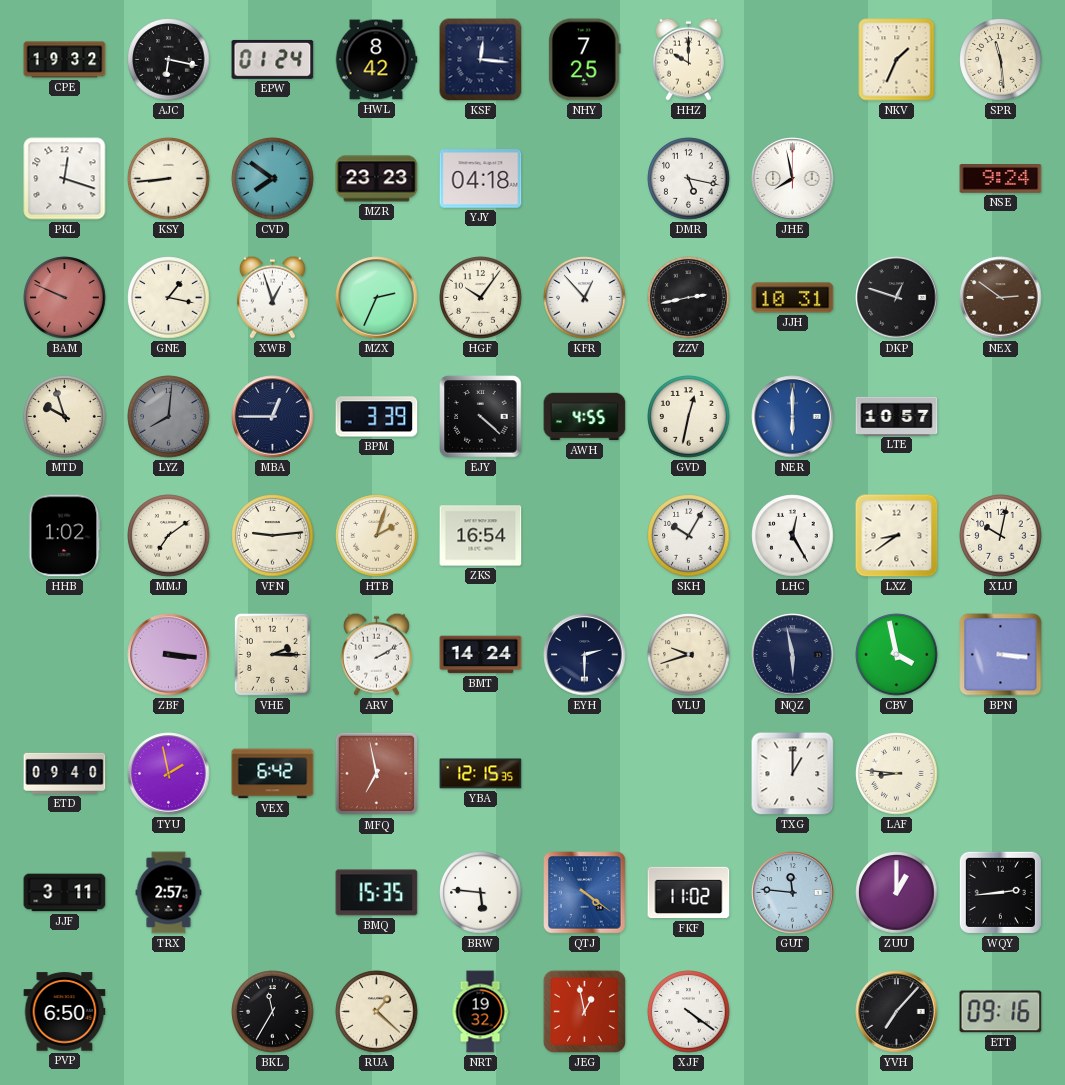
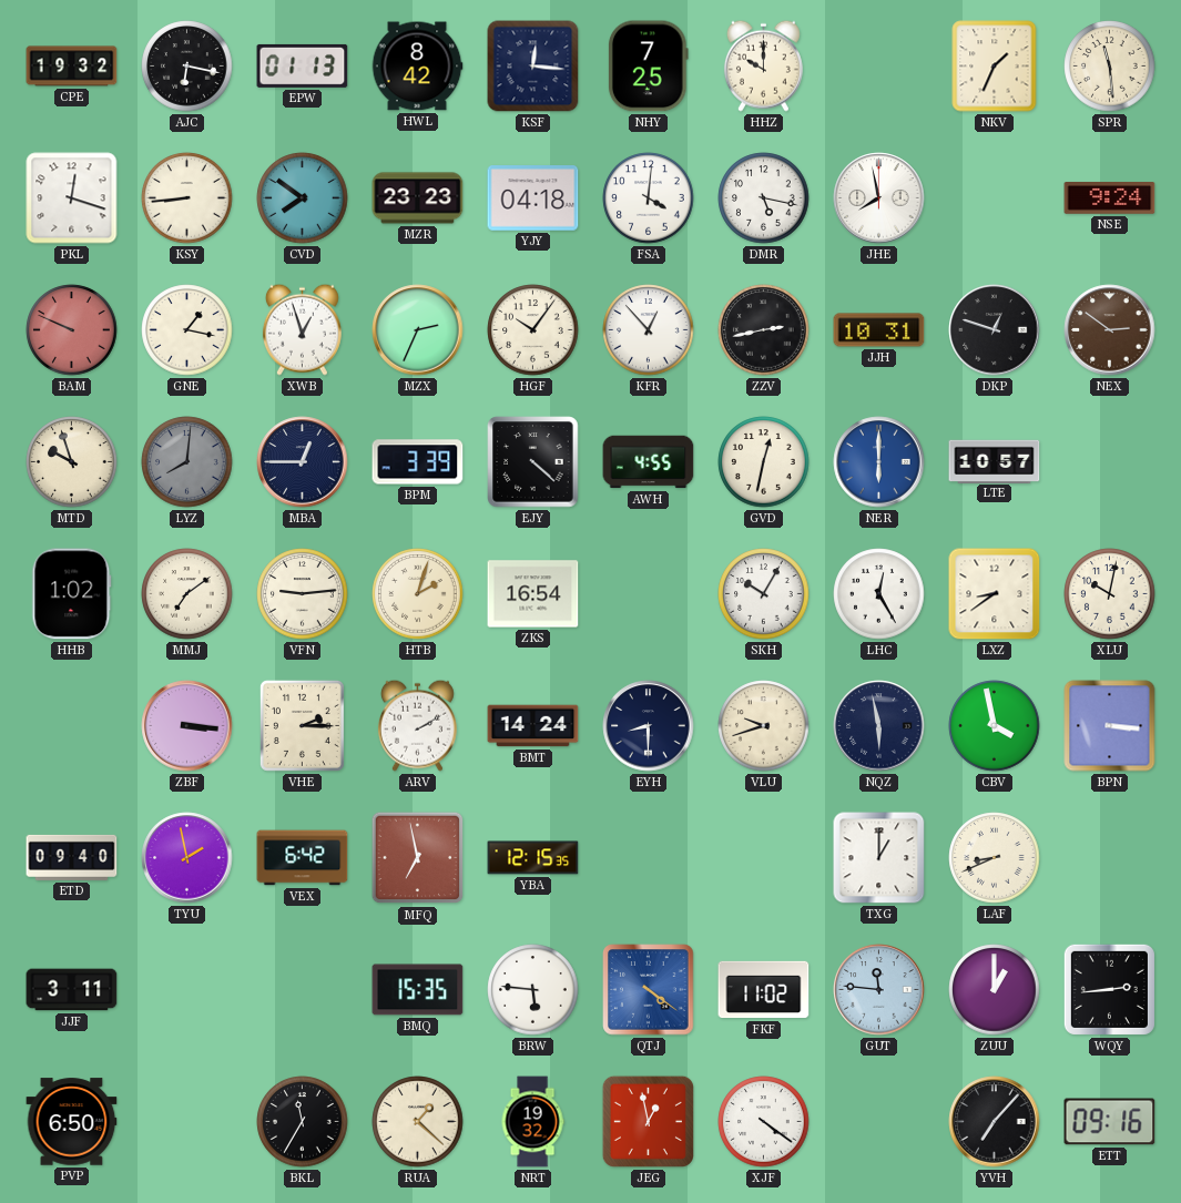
EPW: 01:24 -> 01:13
FSA: none -> 4:01
EYH: 2:30 -> 8:30
LAF: 8:46 -> 8:41
TRX: 2:57 -> none
